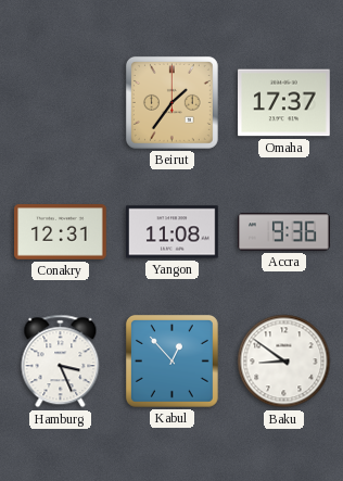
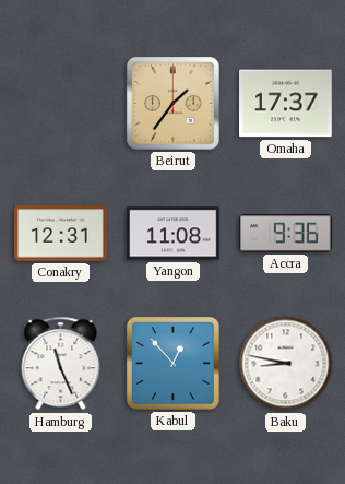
Hamburg: 3:26 -> 11:26
Baku: 8:51 -> 8:47
